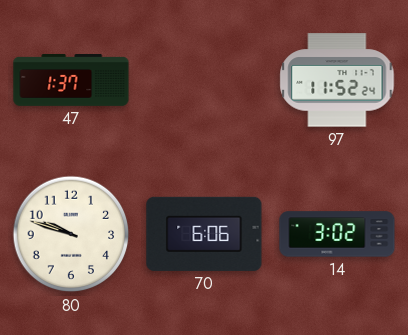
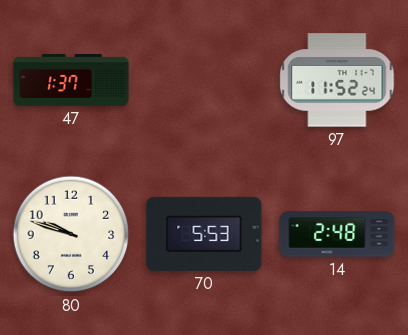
70: 6:06 -> 5:53
14: 3:02 -> 2:48
